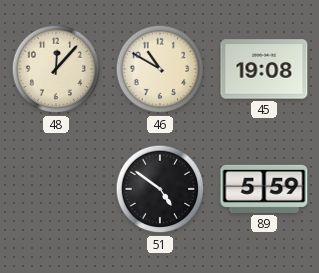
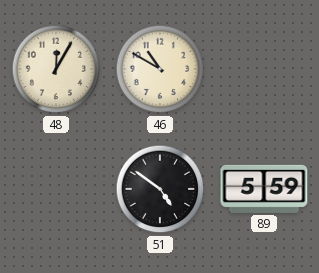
48: 12:07 -> 12:05
45: 19:08 -> none
